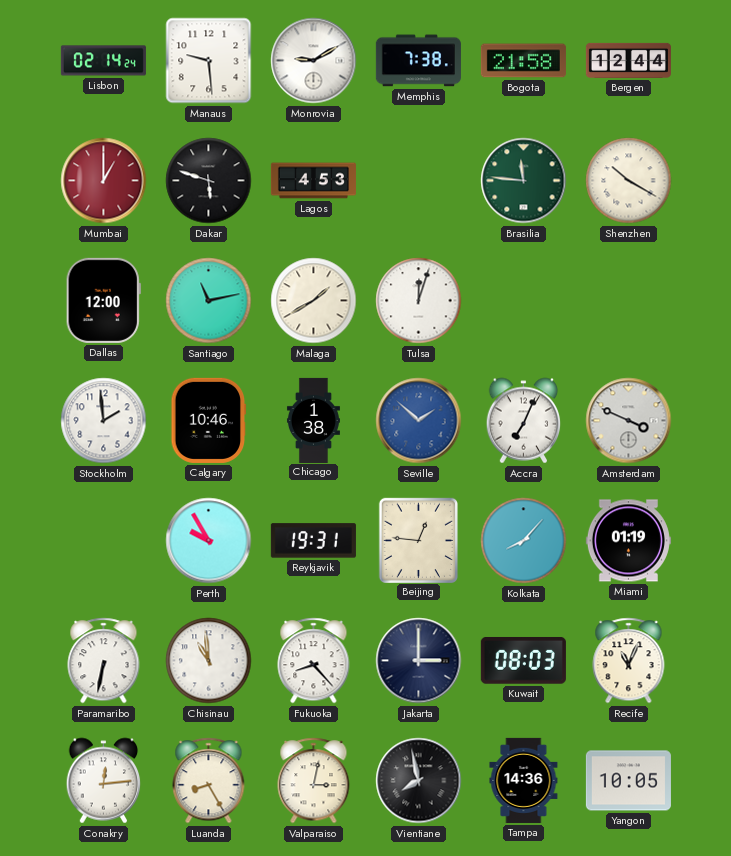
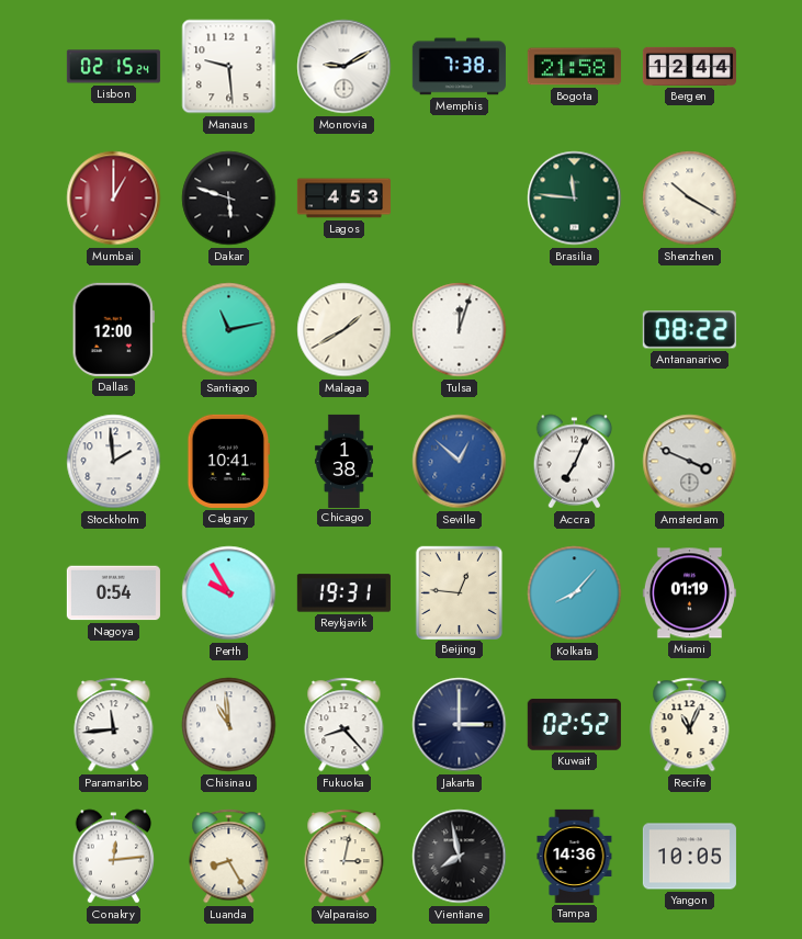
Lisbon: 02:14 -> 02:15
Antananarivo: none -> 08:22
Calgary: 10:46 -> 10:41
Seville: 1:52 -> 12:52
Nagoya: none -> 0:54
Paramaribo: 6:32 -> 11:44
Kuwait: 08:03 -> 02:52
